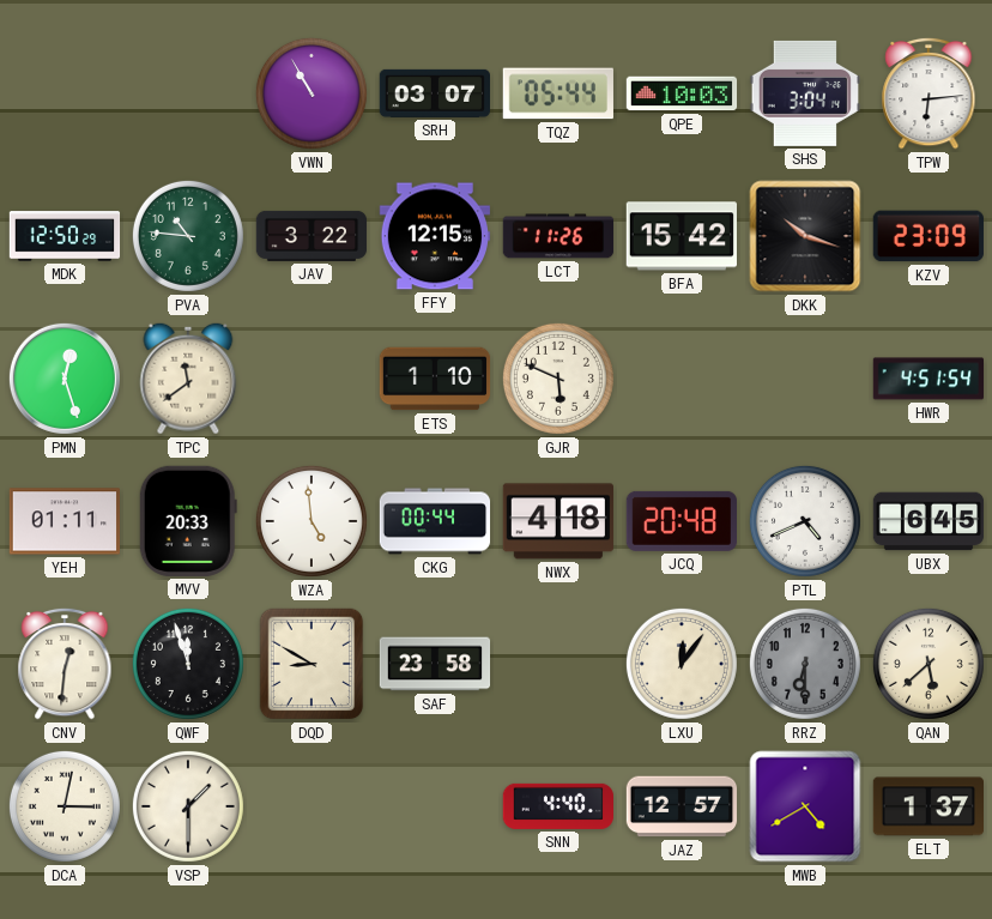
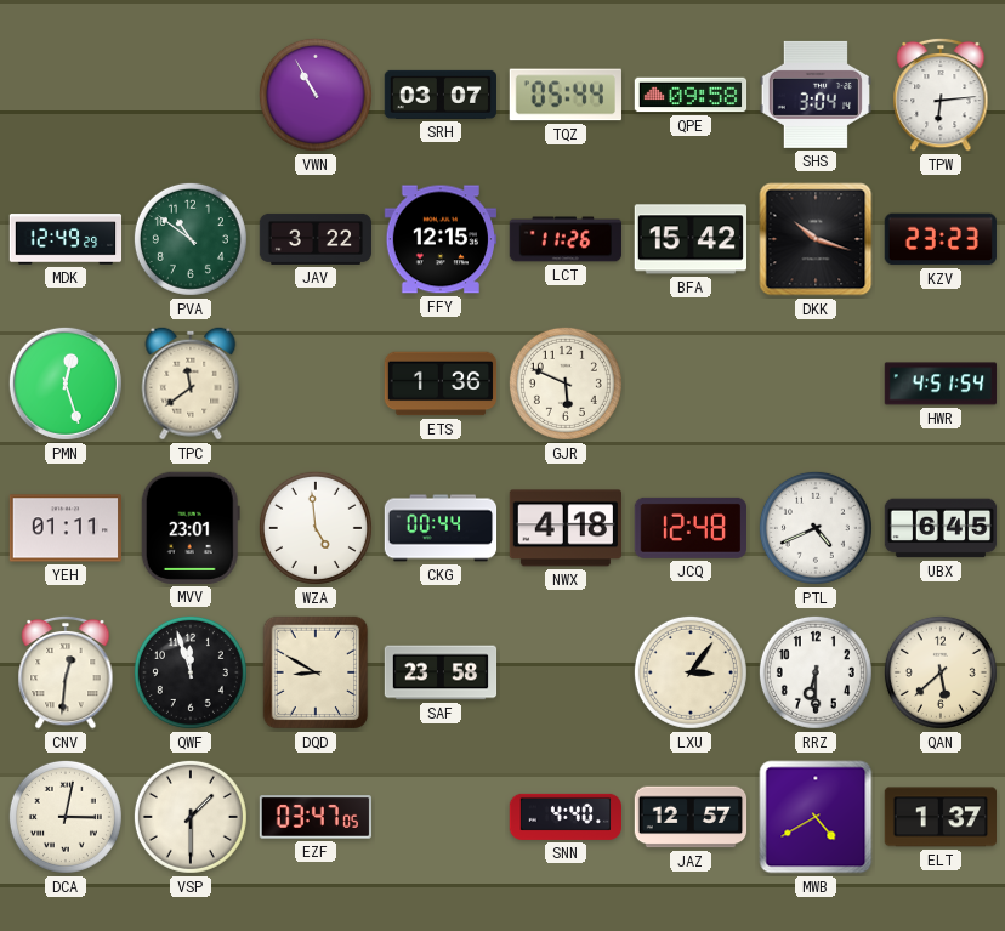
QPE: 10:03 -> 09:58
MDK: 12:50 -> 12:49
PVA: 10:46 -> 10:51
KZV: 23:09 -> 23:23
ETS: 1:10 -> 1:36
MVV: 20:33 -> 23:01
JCQ: 20:48 -> 12:48
LXU: 12:06 -> 3:06
RRZ dial: grey -> white
EZF: none -> 03:47
